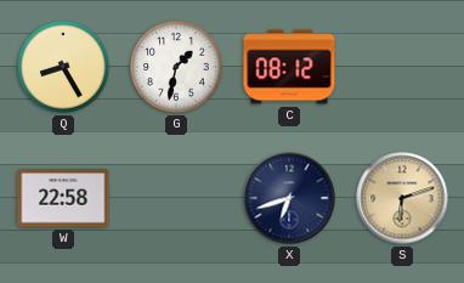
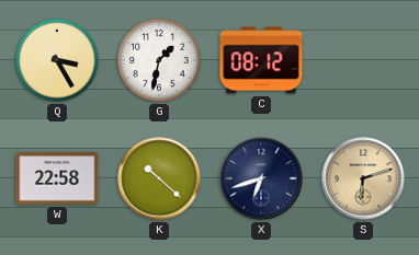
Q: 8:25 -> 3:25
K: none -> 10:22
